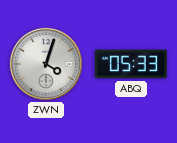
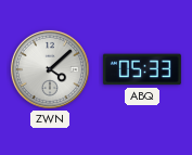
ZWN: 4:03 -> 4:08
